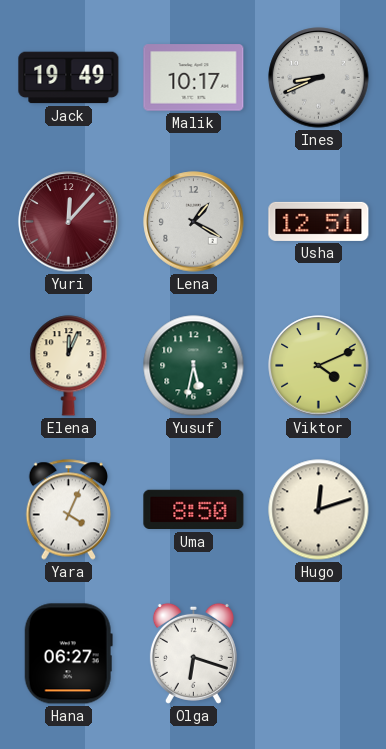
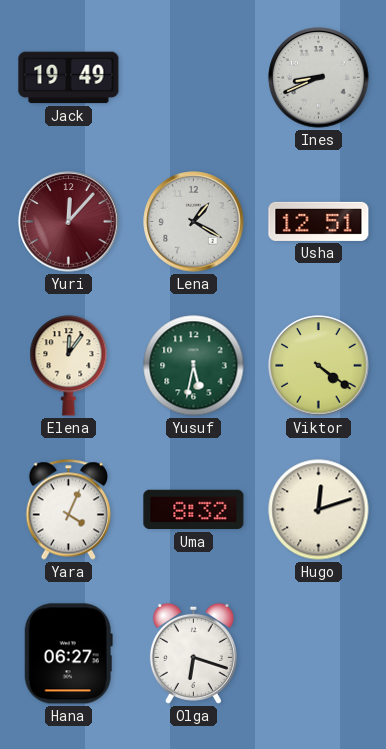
Malik: 10:17 -> none
Elena: 12:04 -> 12:06
Viktor: 4:11 -> 4:21
Uma: 8:50 -> 8:32
